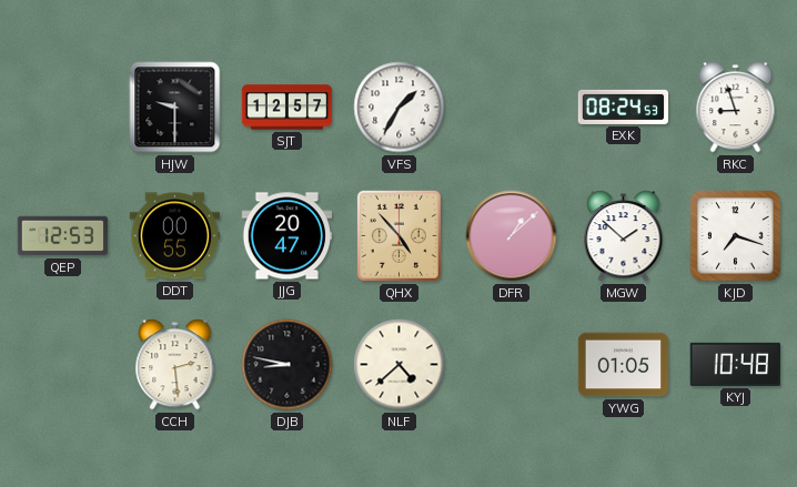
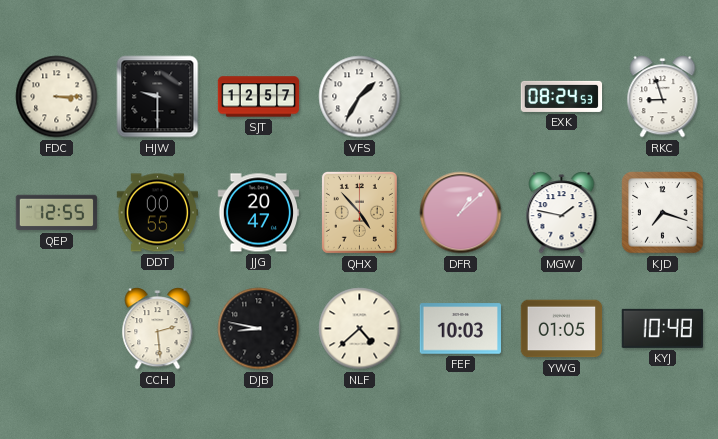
FDC: none -> 3:15
QEP: 12:53 -> 12:55
MGW: 1:52 -> 1:47
FEF: none -> 10:03
